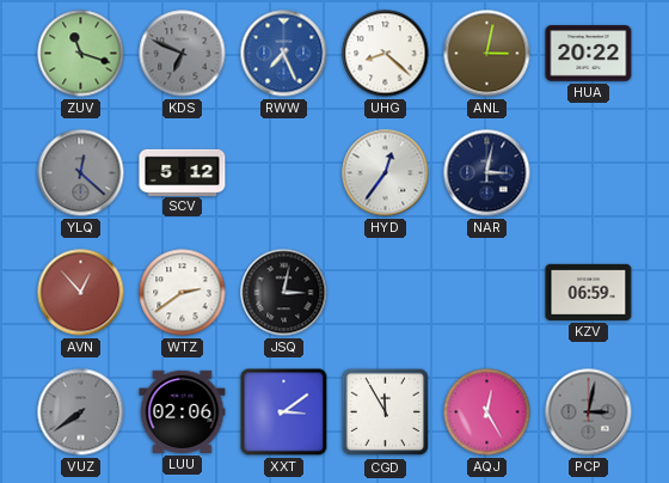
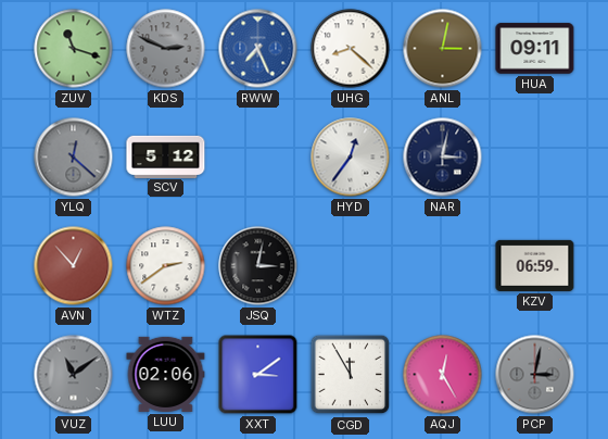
KDS: 6:49 -> 2:49
HUA: 20:22 -> 09:11
VUZ: 7:39 -> 11:09
